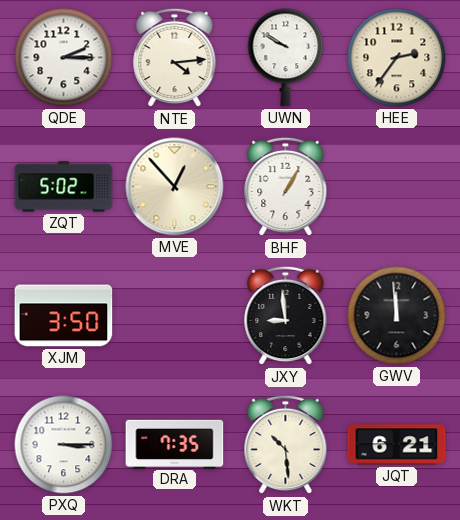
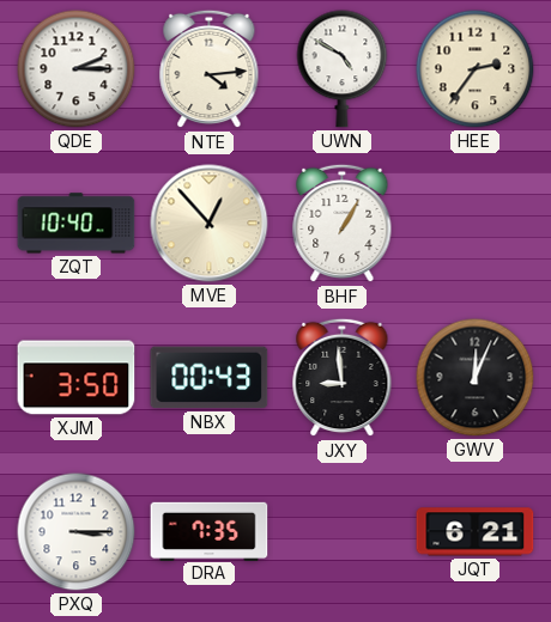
UWN: 9:50 -> 4:50
ZQT: 5:02 -> 10:40
NBX: none -> 00:43
GWV: 11:59 -> 12:04
WKT: 10:29 -> none
